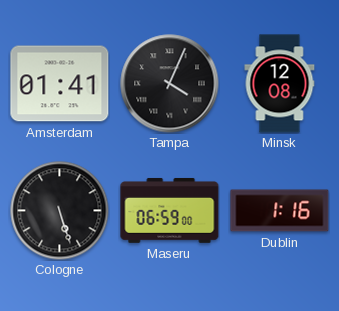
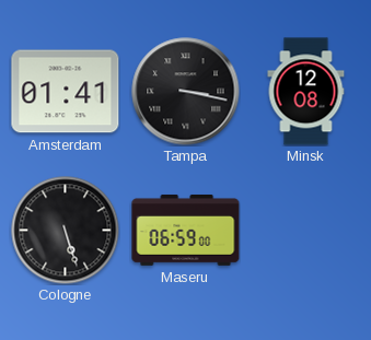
Tampa: 4:04 -> 3:17
Dublin: 1:16 -> none
